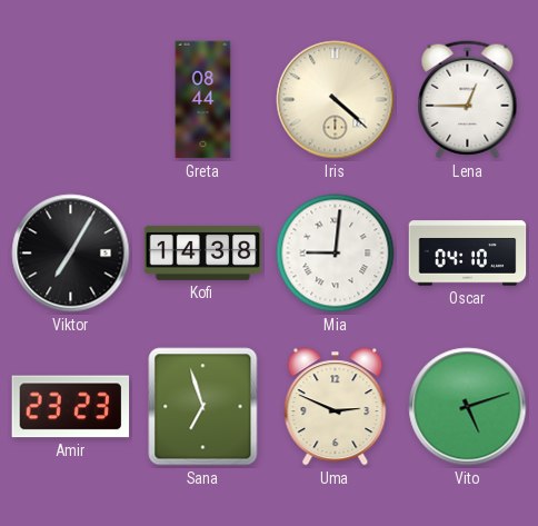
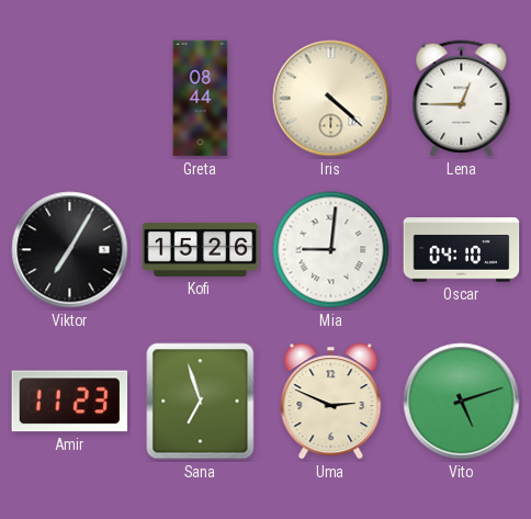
Kofi: 14:38 -> 15:26
Amir: 23:23 -> 11:23
